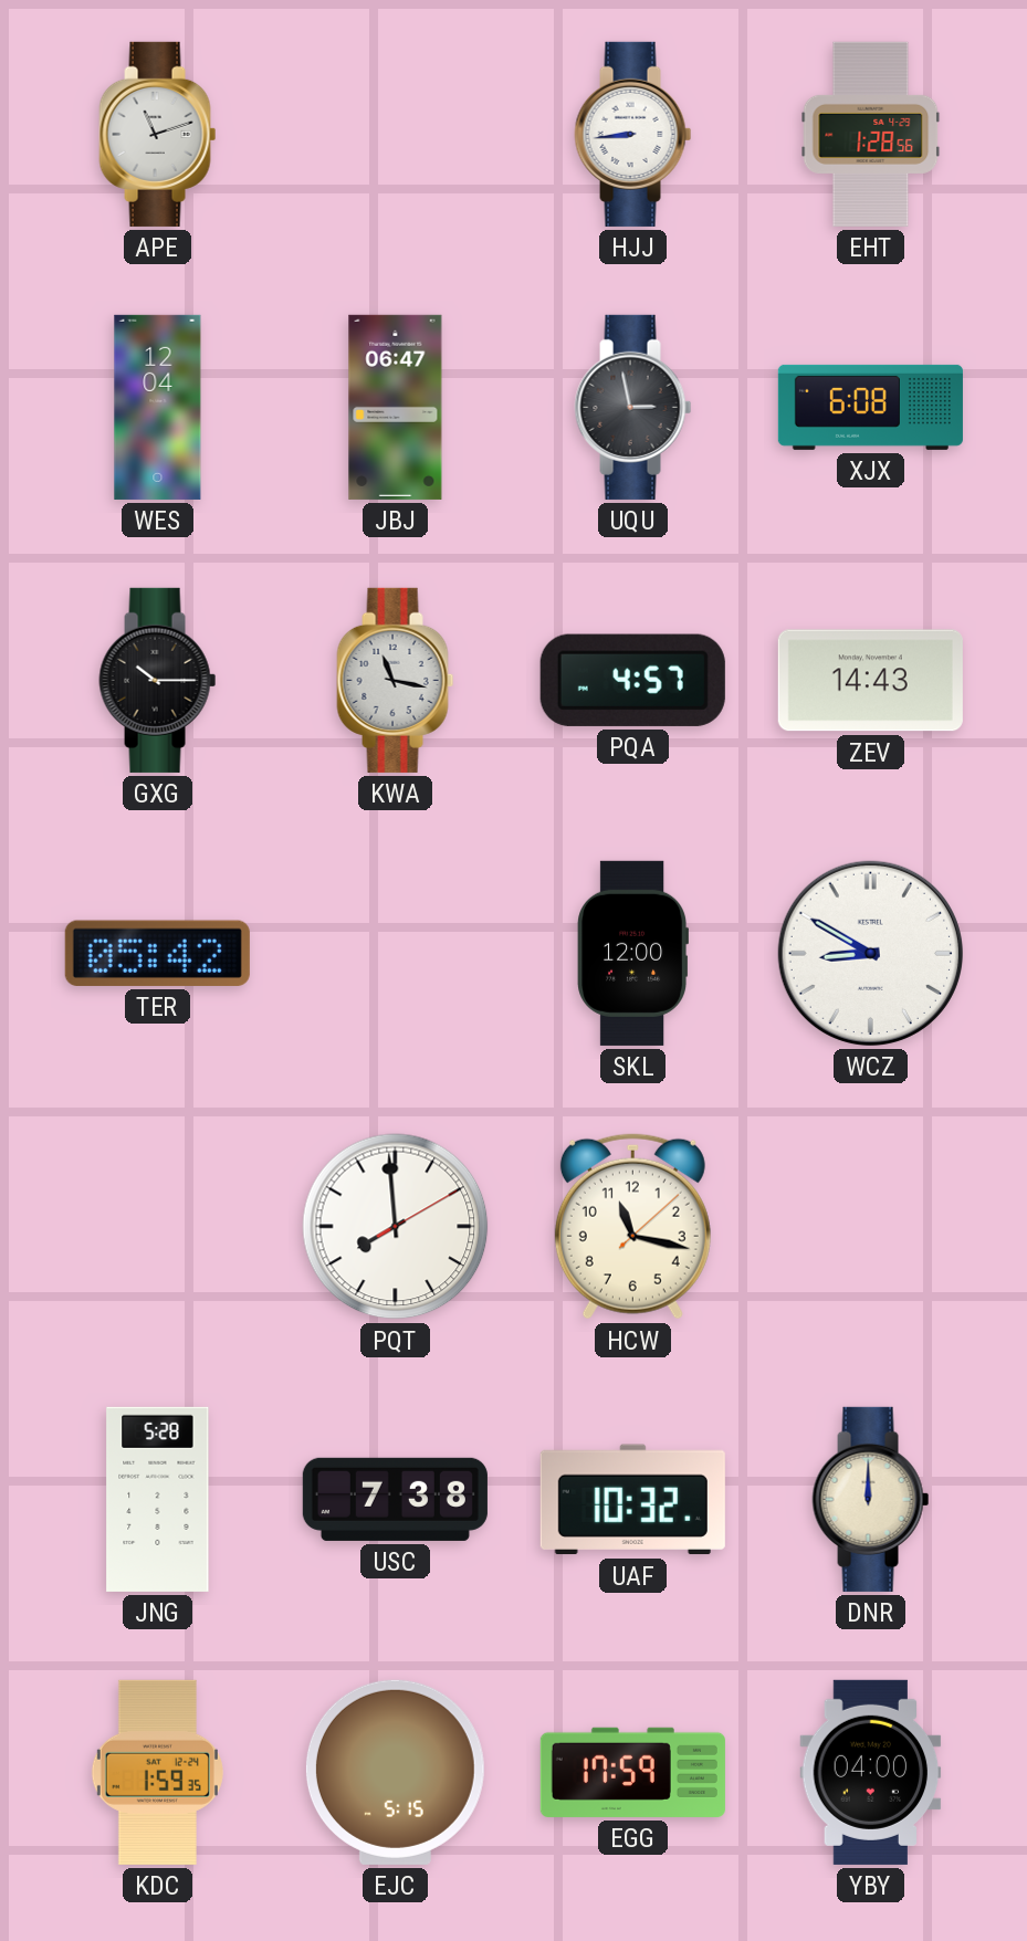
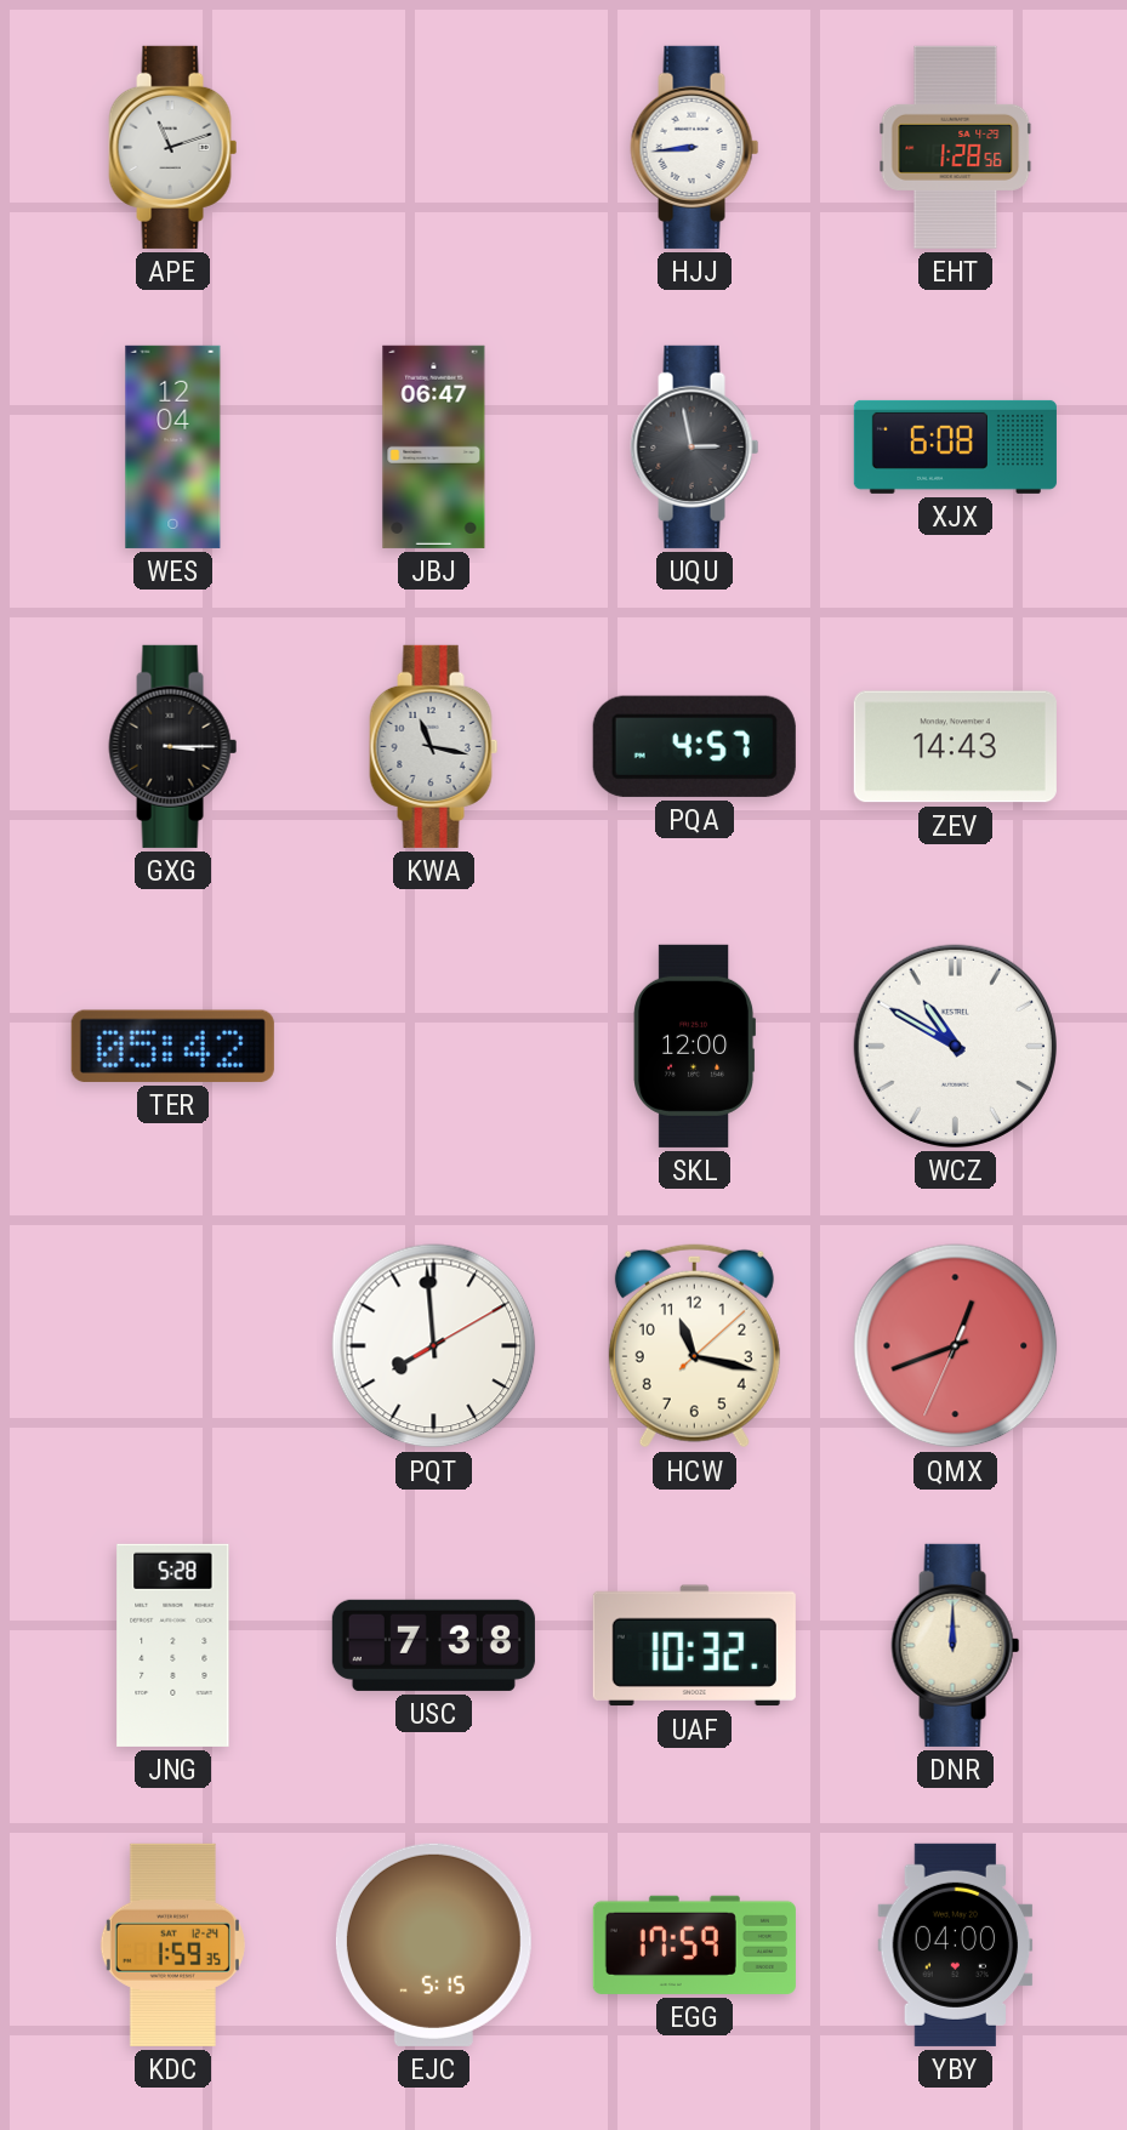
GXG: 10:15 -> 3:15
WCZ: 8:50 -> 10:50
QMX: none -> 12:41
